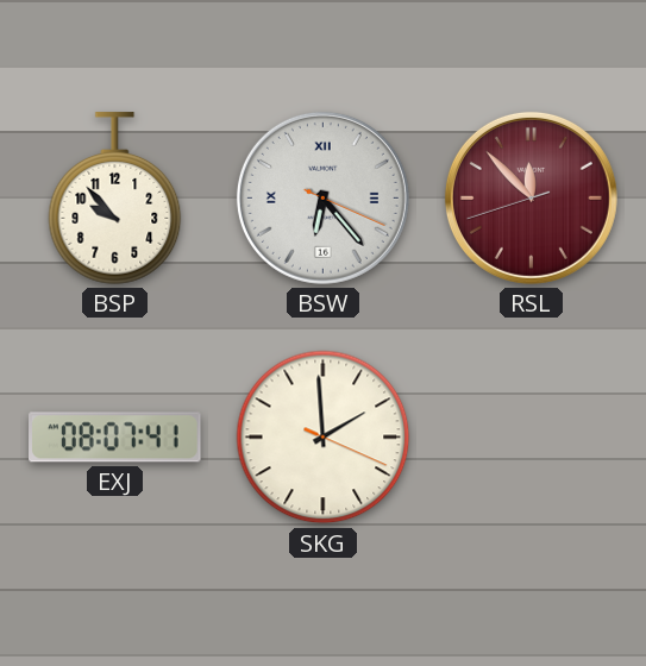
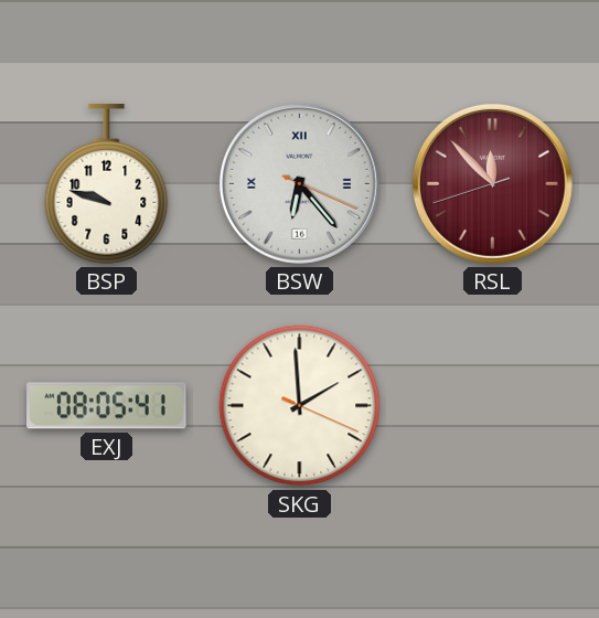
BSP: 9:53 -> 9:48
EXJ: 08:07 -> 08:05
